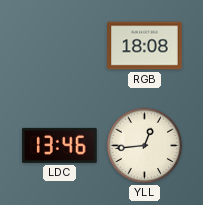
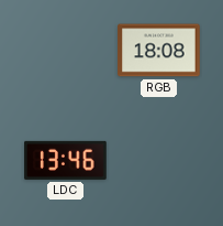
YLL: 12:44 -> none
